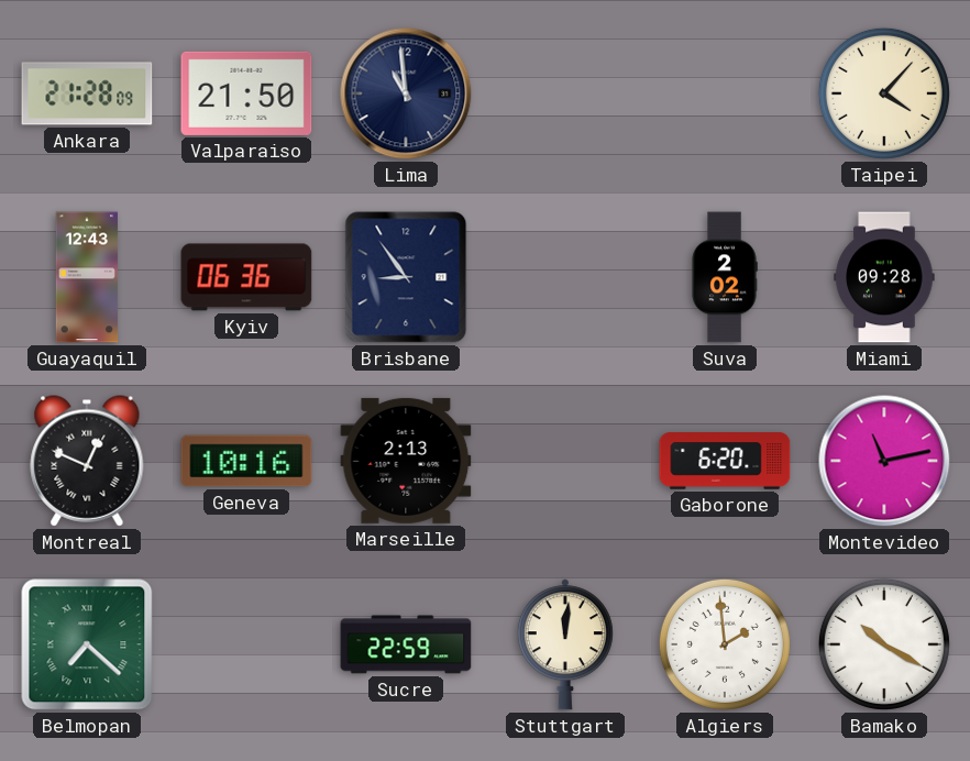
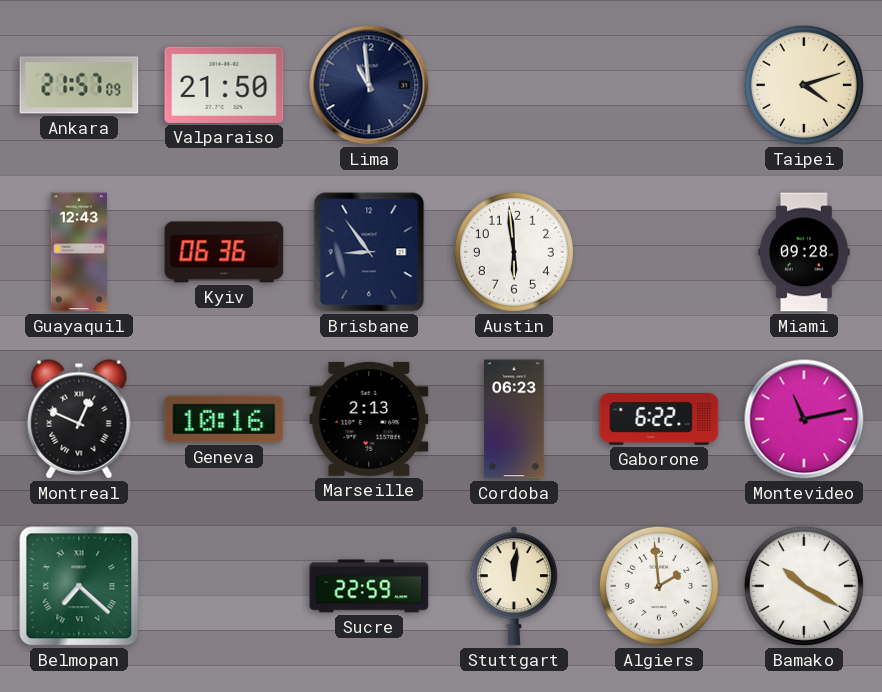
Ankara: 21:28 -> 21:57
Taipei: 4:07 -> 4:12
Austin: none -> 5:59
Suva: 2:02 -> none
Cordoba: none -> 06:23
Gaborone: 6:20 -> 6:22
